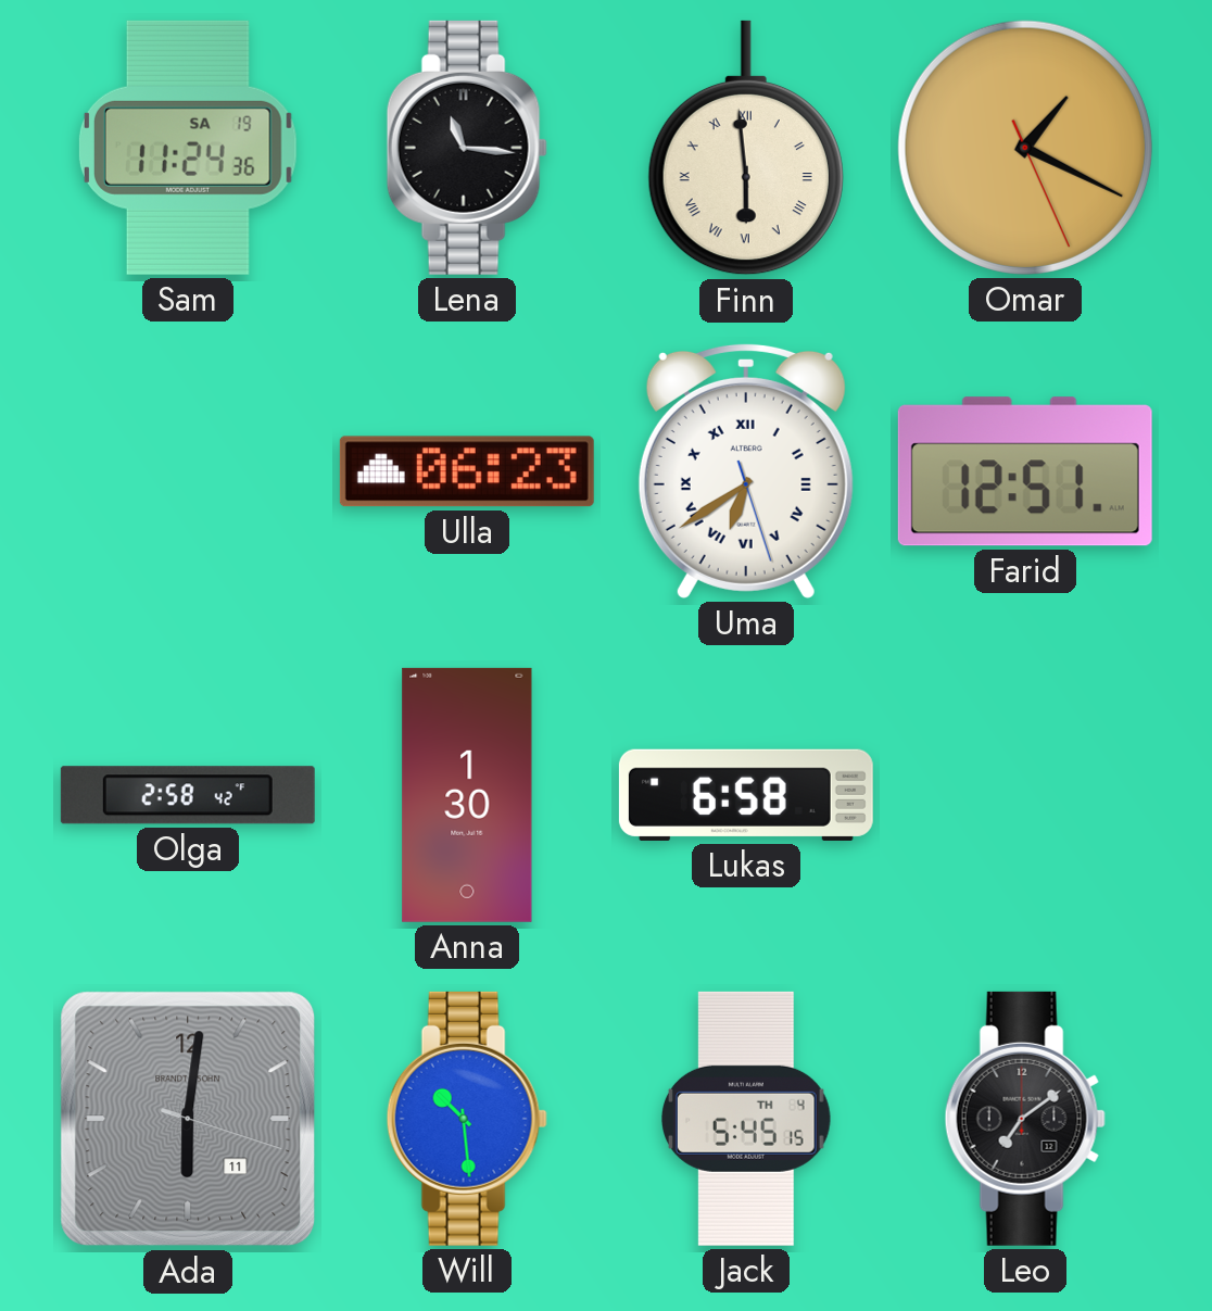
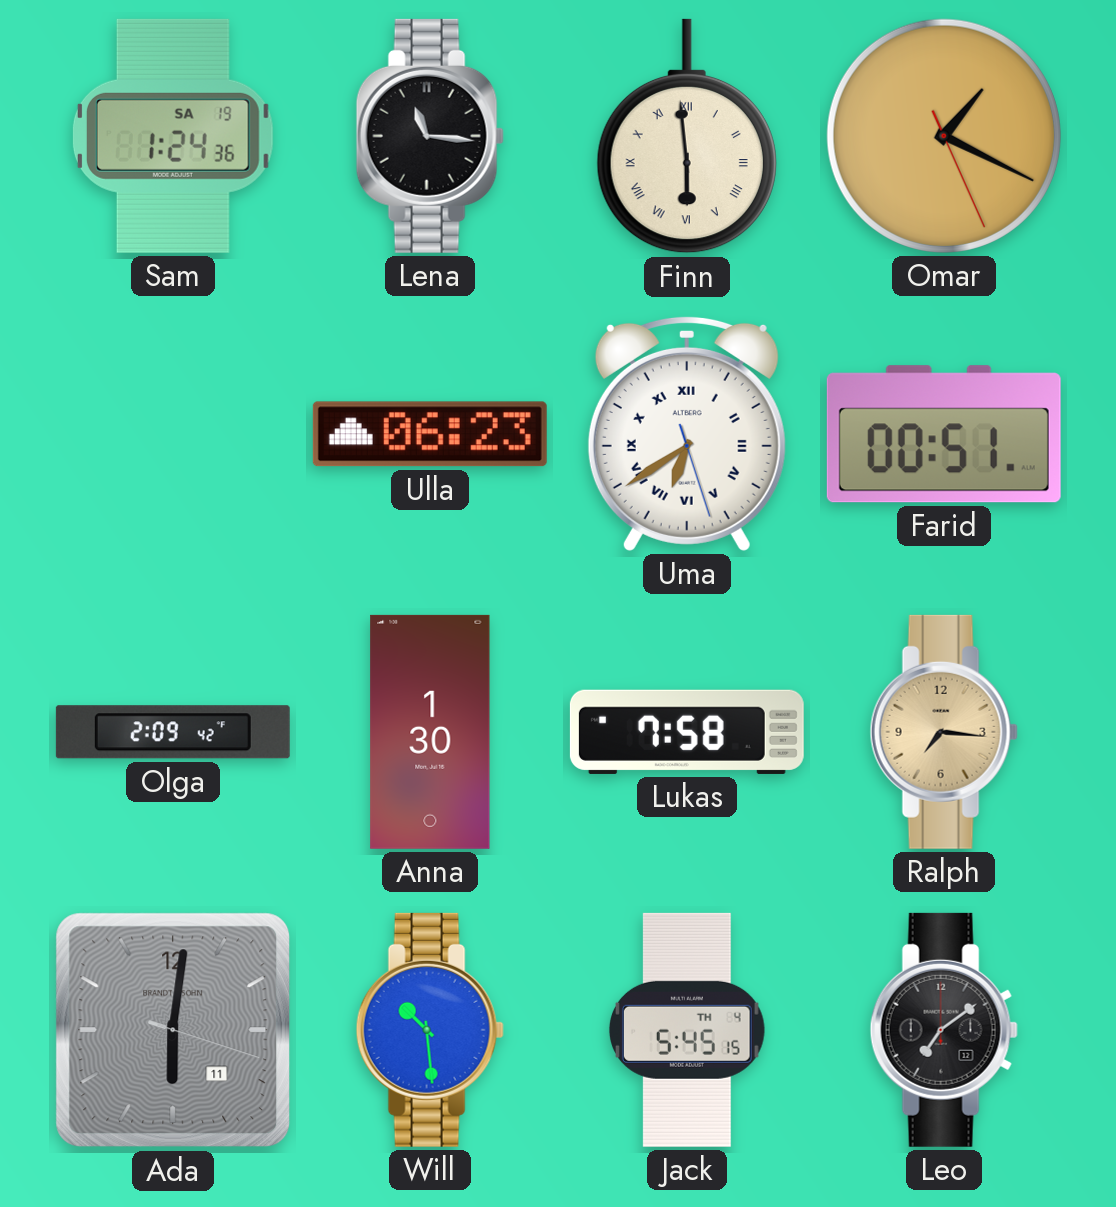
Sam: 11:24 -> 1:24
Farid: 12:51 -> 00:51
Olga: 2:58 -> 2:09
Lukas: 6:58 -> 7:58
Ralph: none -> 7:16
